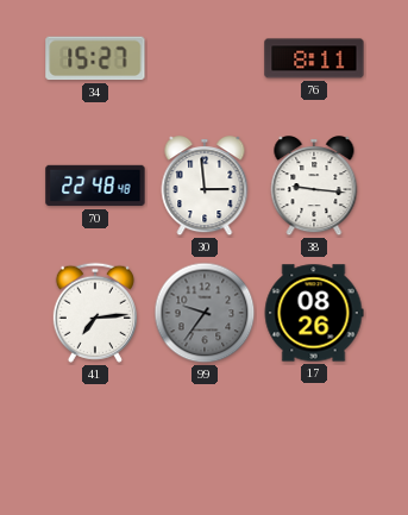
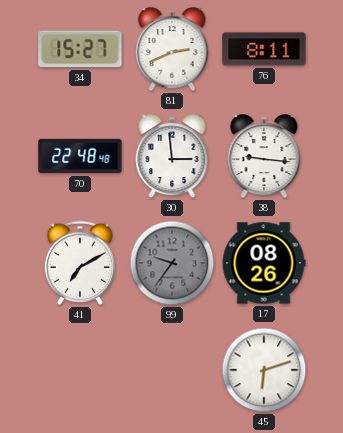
81: none -> 2:41
41: 7:14 -> 7:10
45: none -> 6:12
